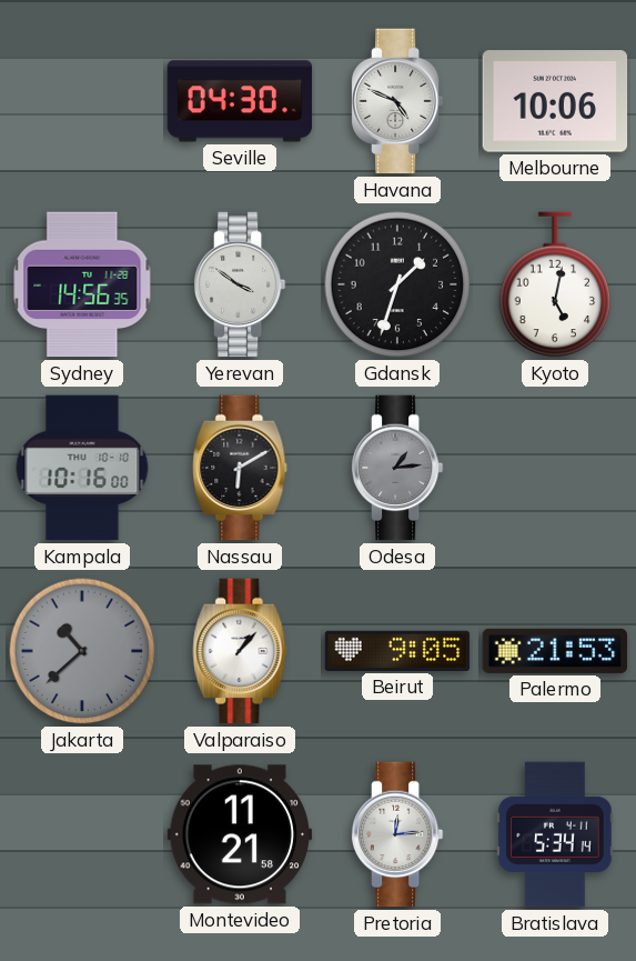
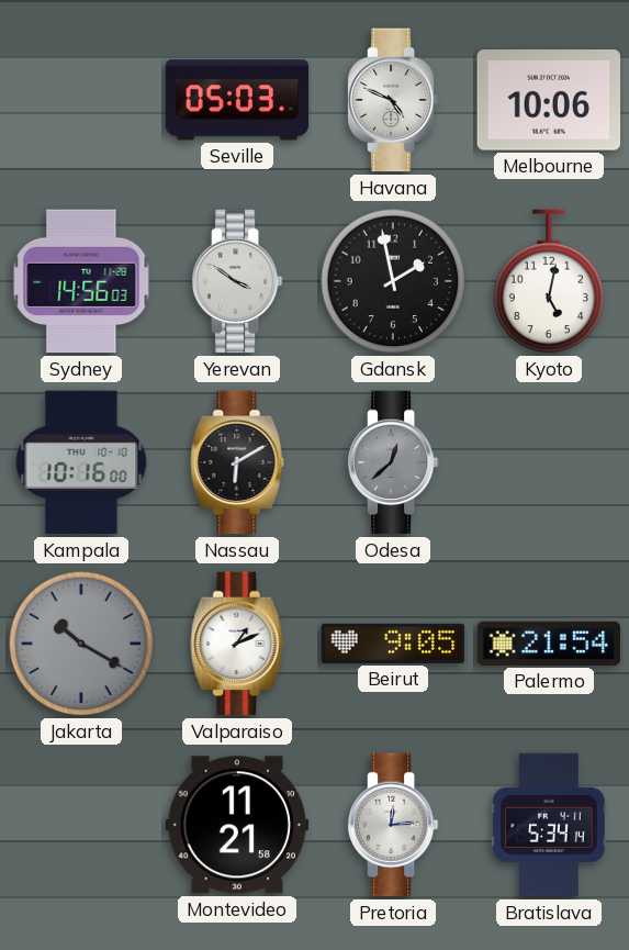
Seville: 04:30 -> 05:03
Sydney: 14:56:35 -> 14:56:03
Gdansk: 1:33 -> 1:58
Odesa: 1:14 -> 12:38
Jakarta: 10:38 -> 10:20
Valparaiso: 1:07 -> 1:11
Palermo: 21:53 -> 21:54
